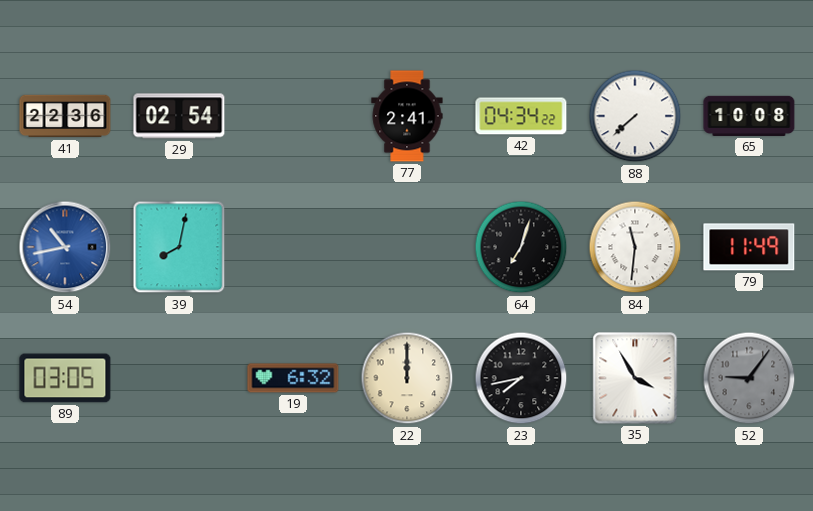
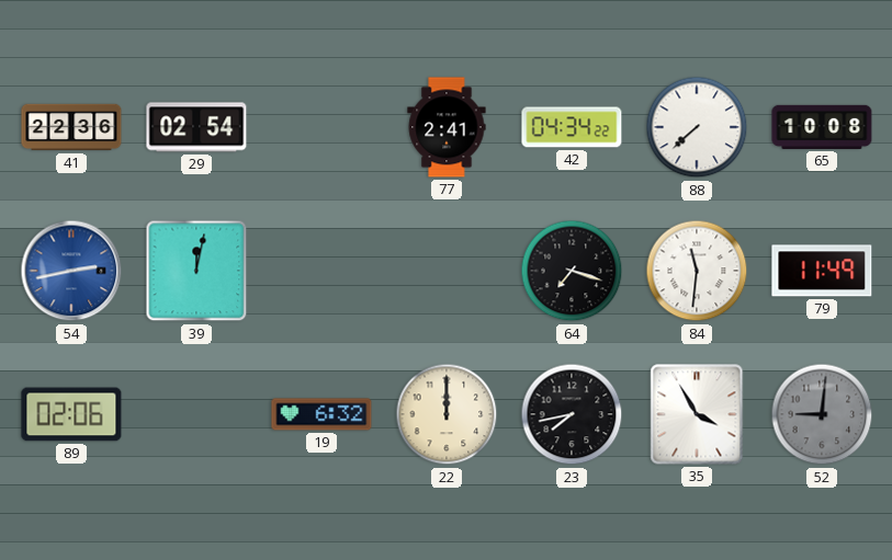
54: 10:43 -> 2:43
39: 8:02 -> 12:02
64: 7:03 -> 7:18
89: 03:05 -> 02:06
52: 9:06 -> 9:01
